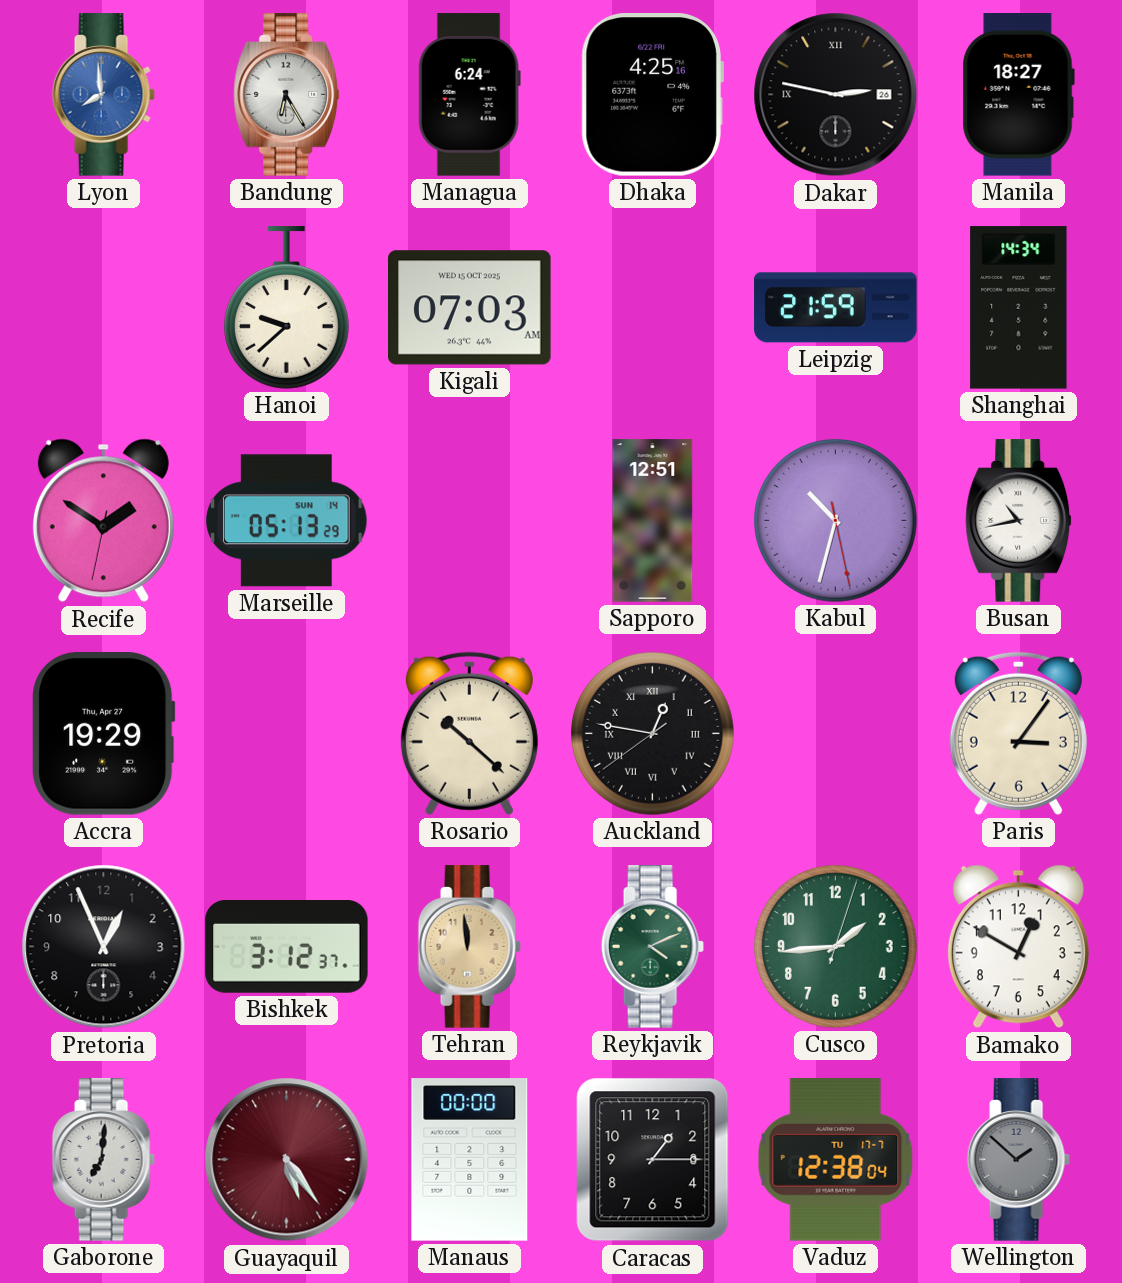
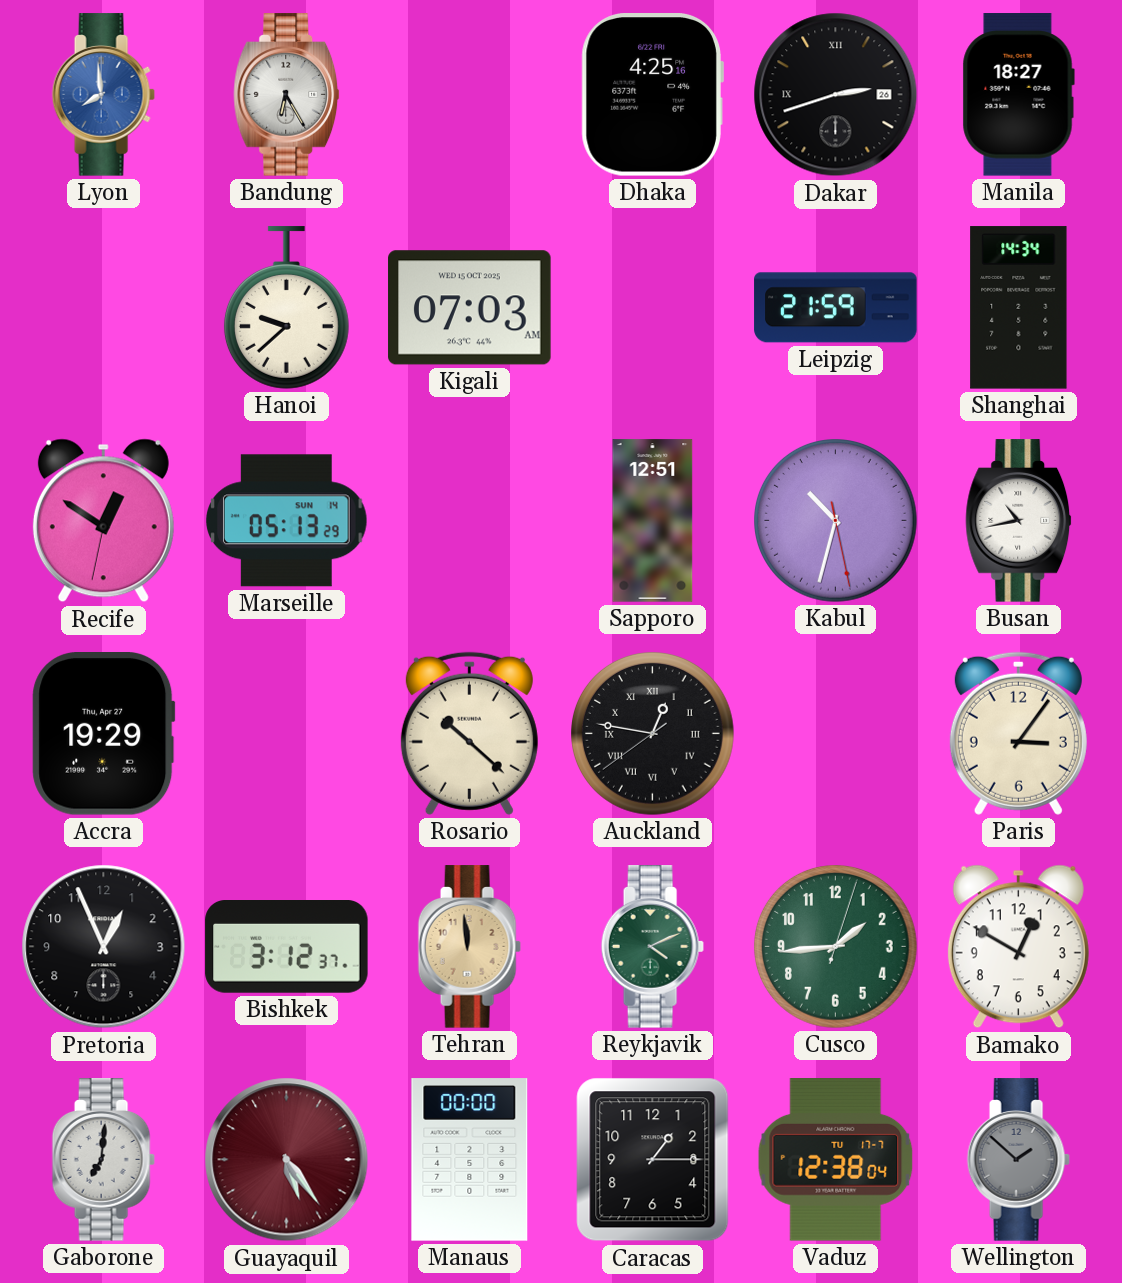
Managua: 6:24 -> none
Dakar: 2:47 -> 2:42
Recife: 1:50 -> 12:50
